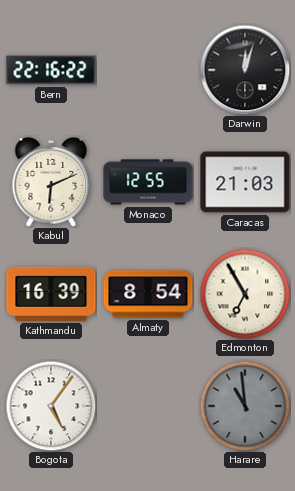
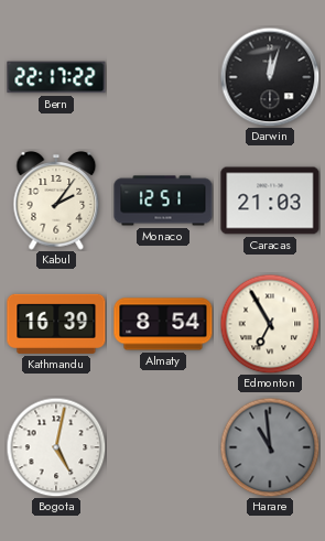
Bern: 22:16 -> 22:17
Kabul: 6:11 -> 2:06
Monaco: 12:55 -> 12:51
Bogota: 5:06 -> 5:02
